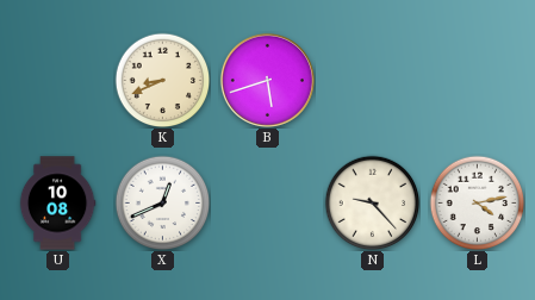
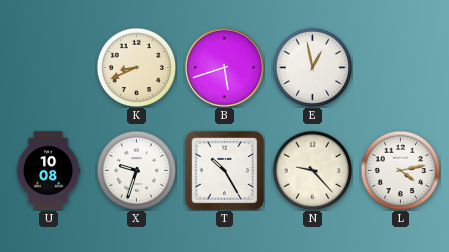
E: none -> 12:58
X: 12:41 -> 9:33
T: none -> 10:25
